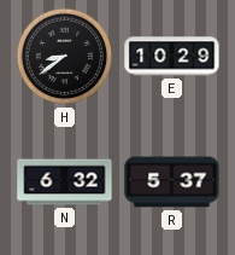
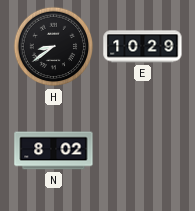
N: 6:32 -> 8:02
R: 5:37 -> none
